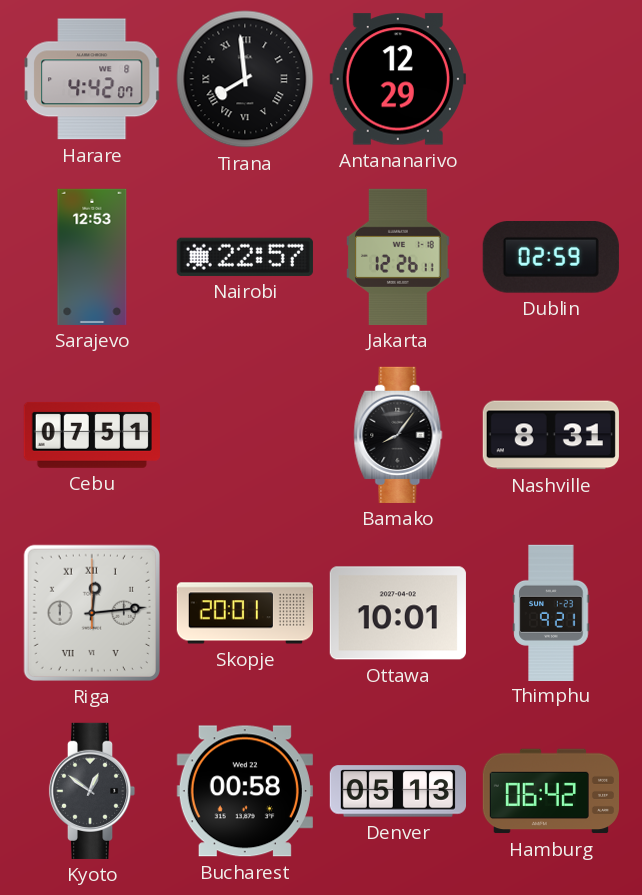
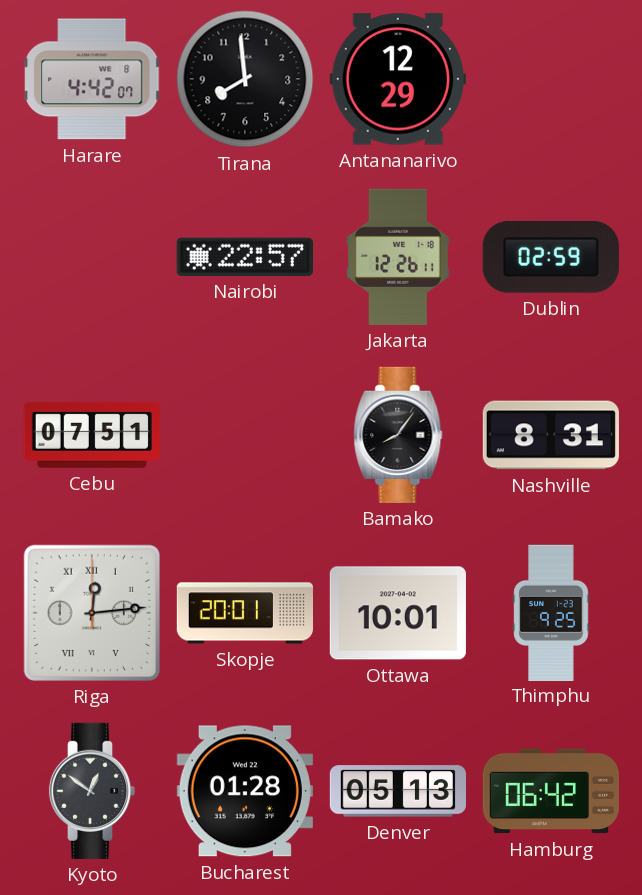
Tirana numerals: Roman -> Arabic
Sarajevo: 12:53 -> none
Thimphu: 9:21 -> 9:25
Bucharest: 00:58 -> 01:28
